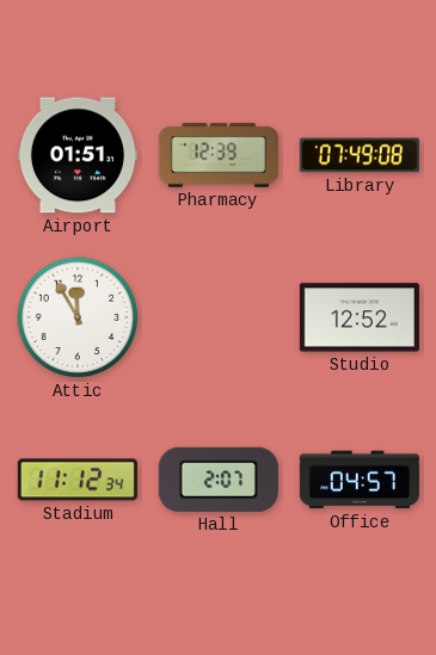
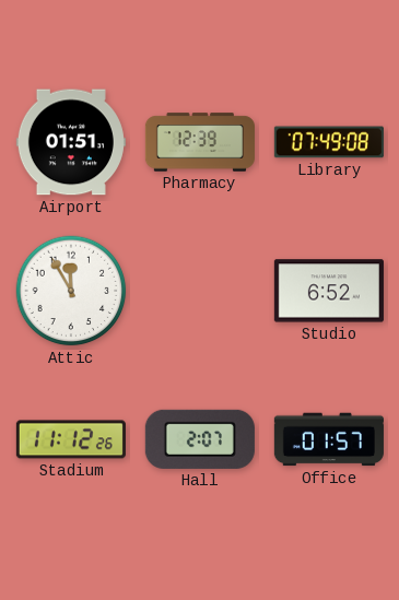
Studio: 12:52 -> 6:52
Stadium: 11:12:34 -> 11:12:26
Office: 04:57 -> 01:57
